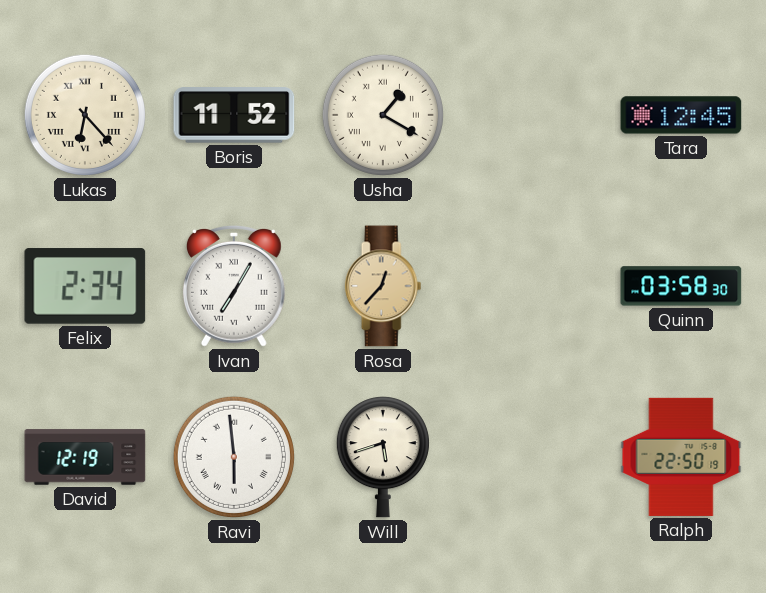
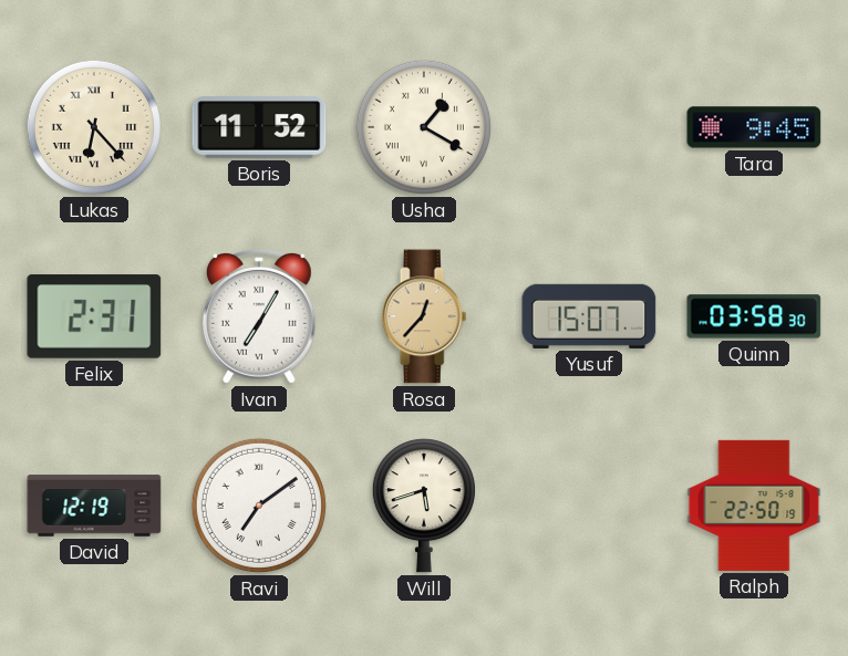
Tara: 12:45 -> 9:45
Felix: 2:34 -> 2:31
Yusuf: none -> 15:07
Ravi: 5:59 -> 7:09
